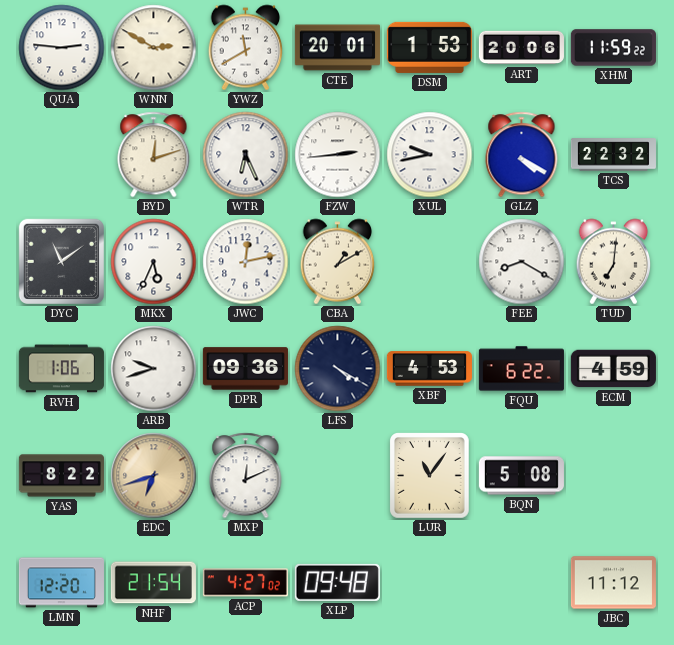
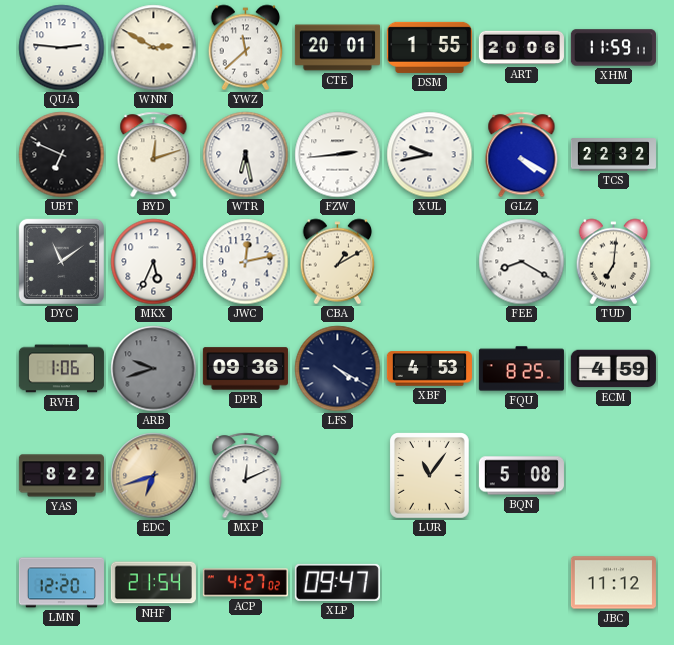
YWZ: 11:40 -> 11:38
DSM: 1:53 -> 1:55
XHM: 11:59:22 -> 11:59:11
UBT: none -> 6:49
WTR: 6:26 -> 6:28
ARB dial: white -> grey
FQU: 6:22 -> 8:25
XLP: 09:48 -> 09:47
